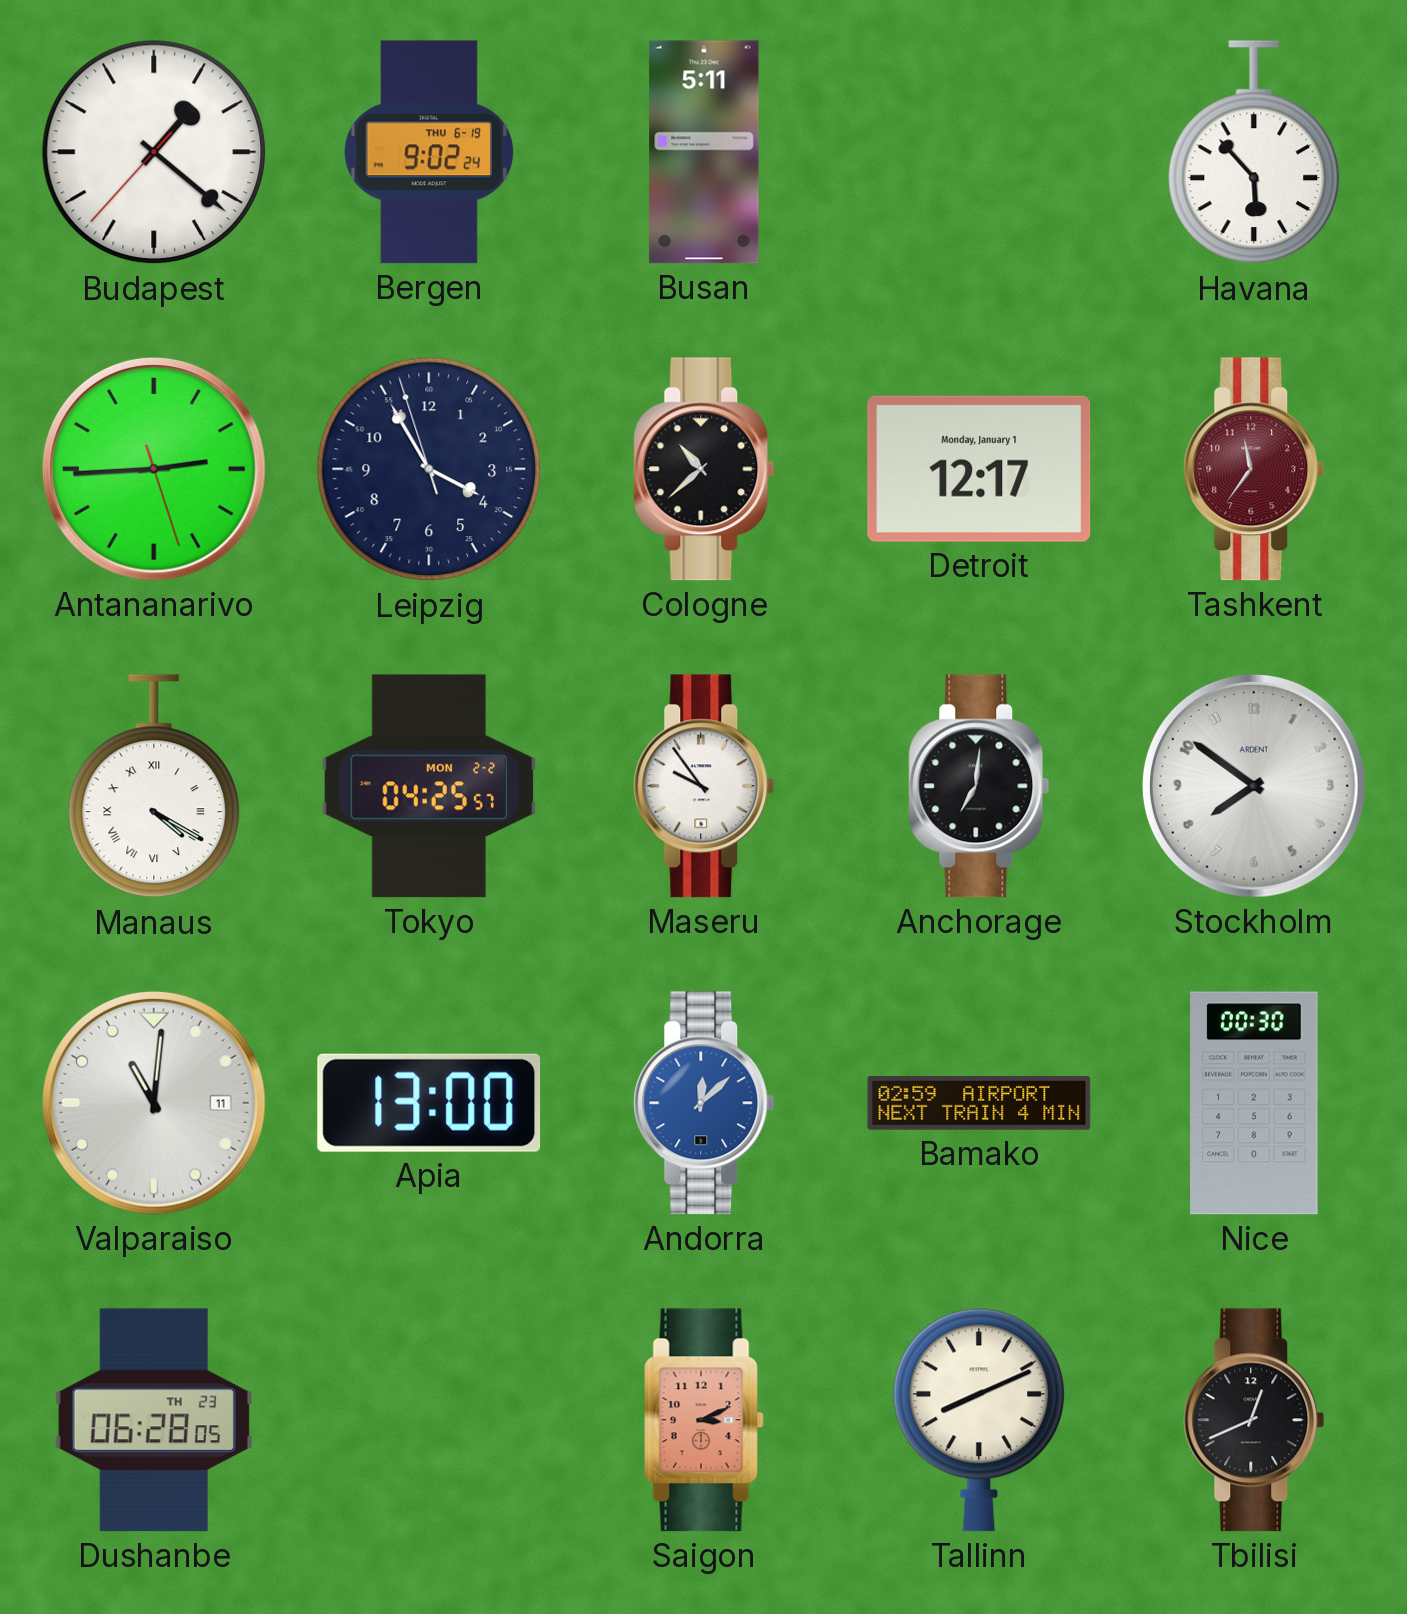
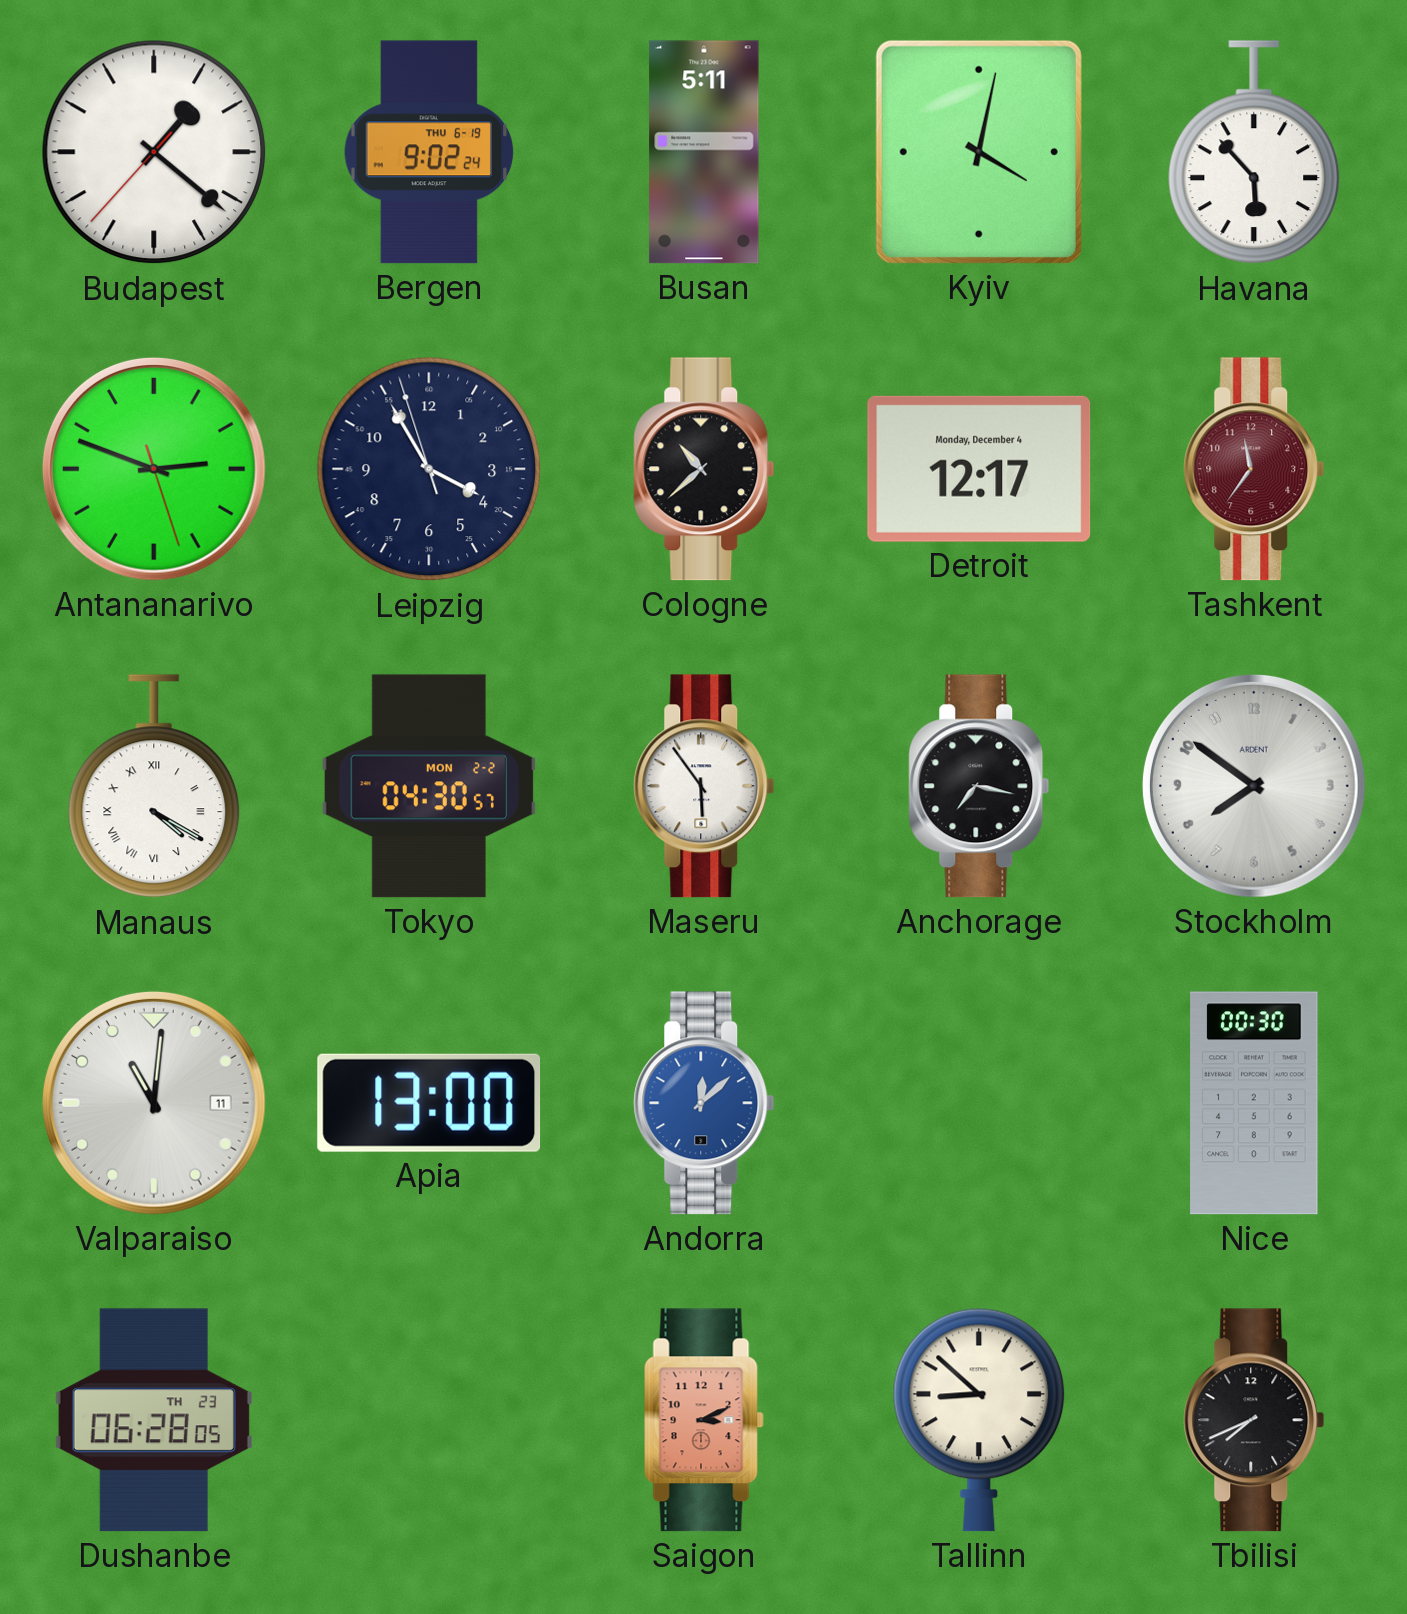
Kyiv: none -> 4:02
Antananarivo: 2:44 -> 2:48
Detroit date: Monday, January 1 -> Monday, December 4
Tokyo: 04:25 -> 04:30
Maseru: 9:54 -> 5:54
Anchorage: 7:01 -> 7:17
Bamako: 02:59 -> none
Tallinn: 8:11 -> 8:52
Tbilisi: 12:41 -> 7:41
